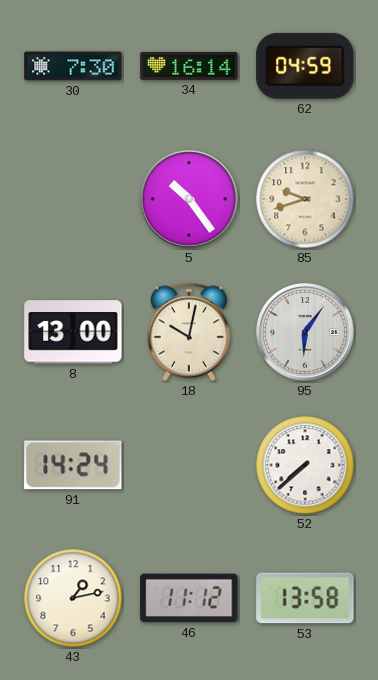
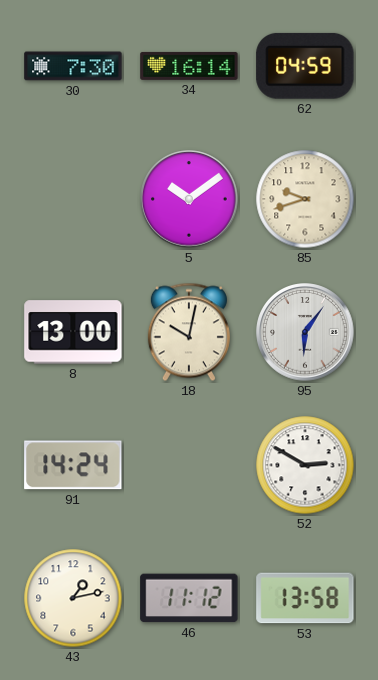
5: 10:24 -> 10:09
52: 7:38 -> 2:50
